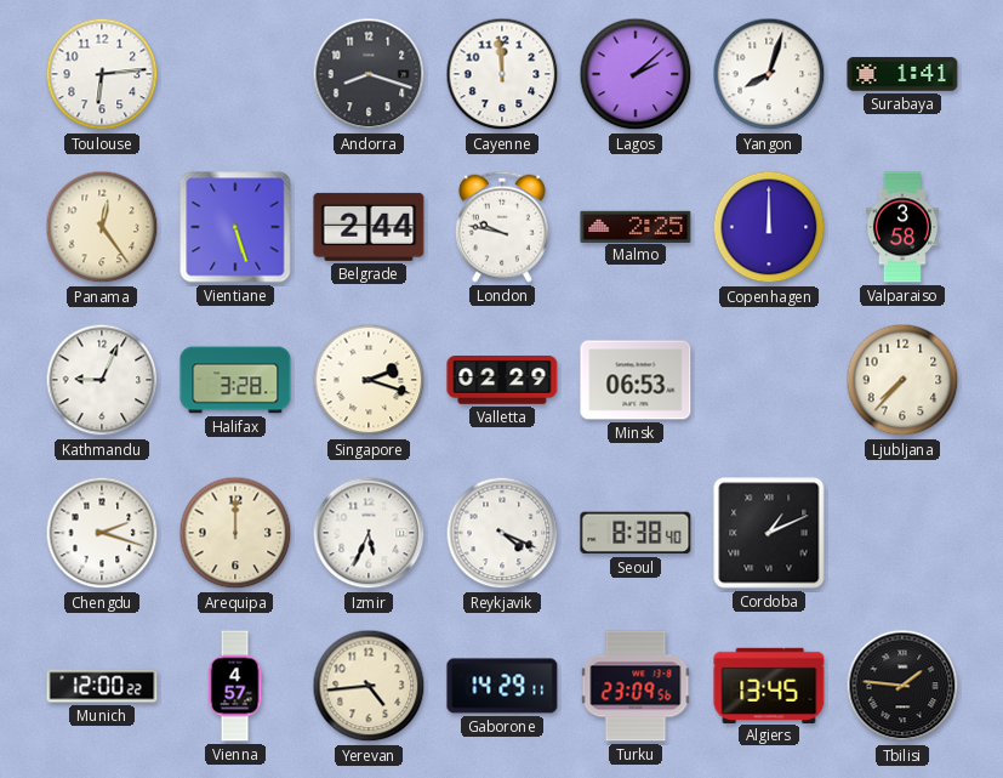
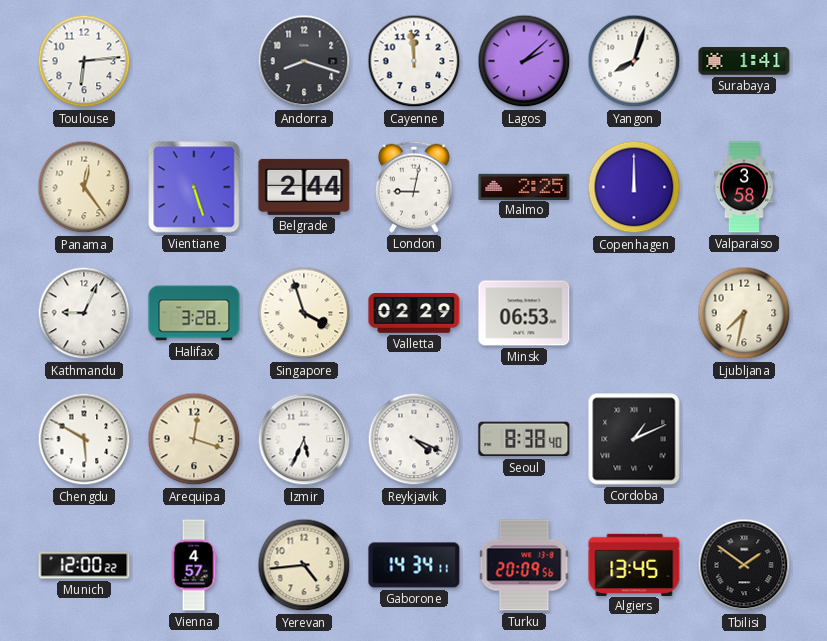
London: 9:47 -> 9:02
Singapore: 2:18 -> 3:57
Ljubljana: 7:37 -> 7:32
Chengdu: 2:18 -> 5:50
Arequipa: 12:00 -> 12:18
Gaborone: 14:29 -> 14:34
Turku: 23:09 -> 20:09
Tbilisi: 1:46 -> 1:51
